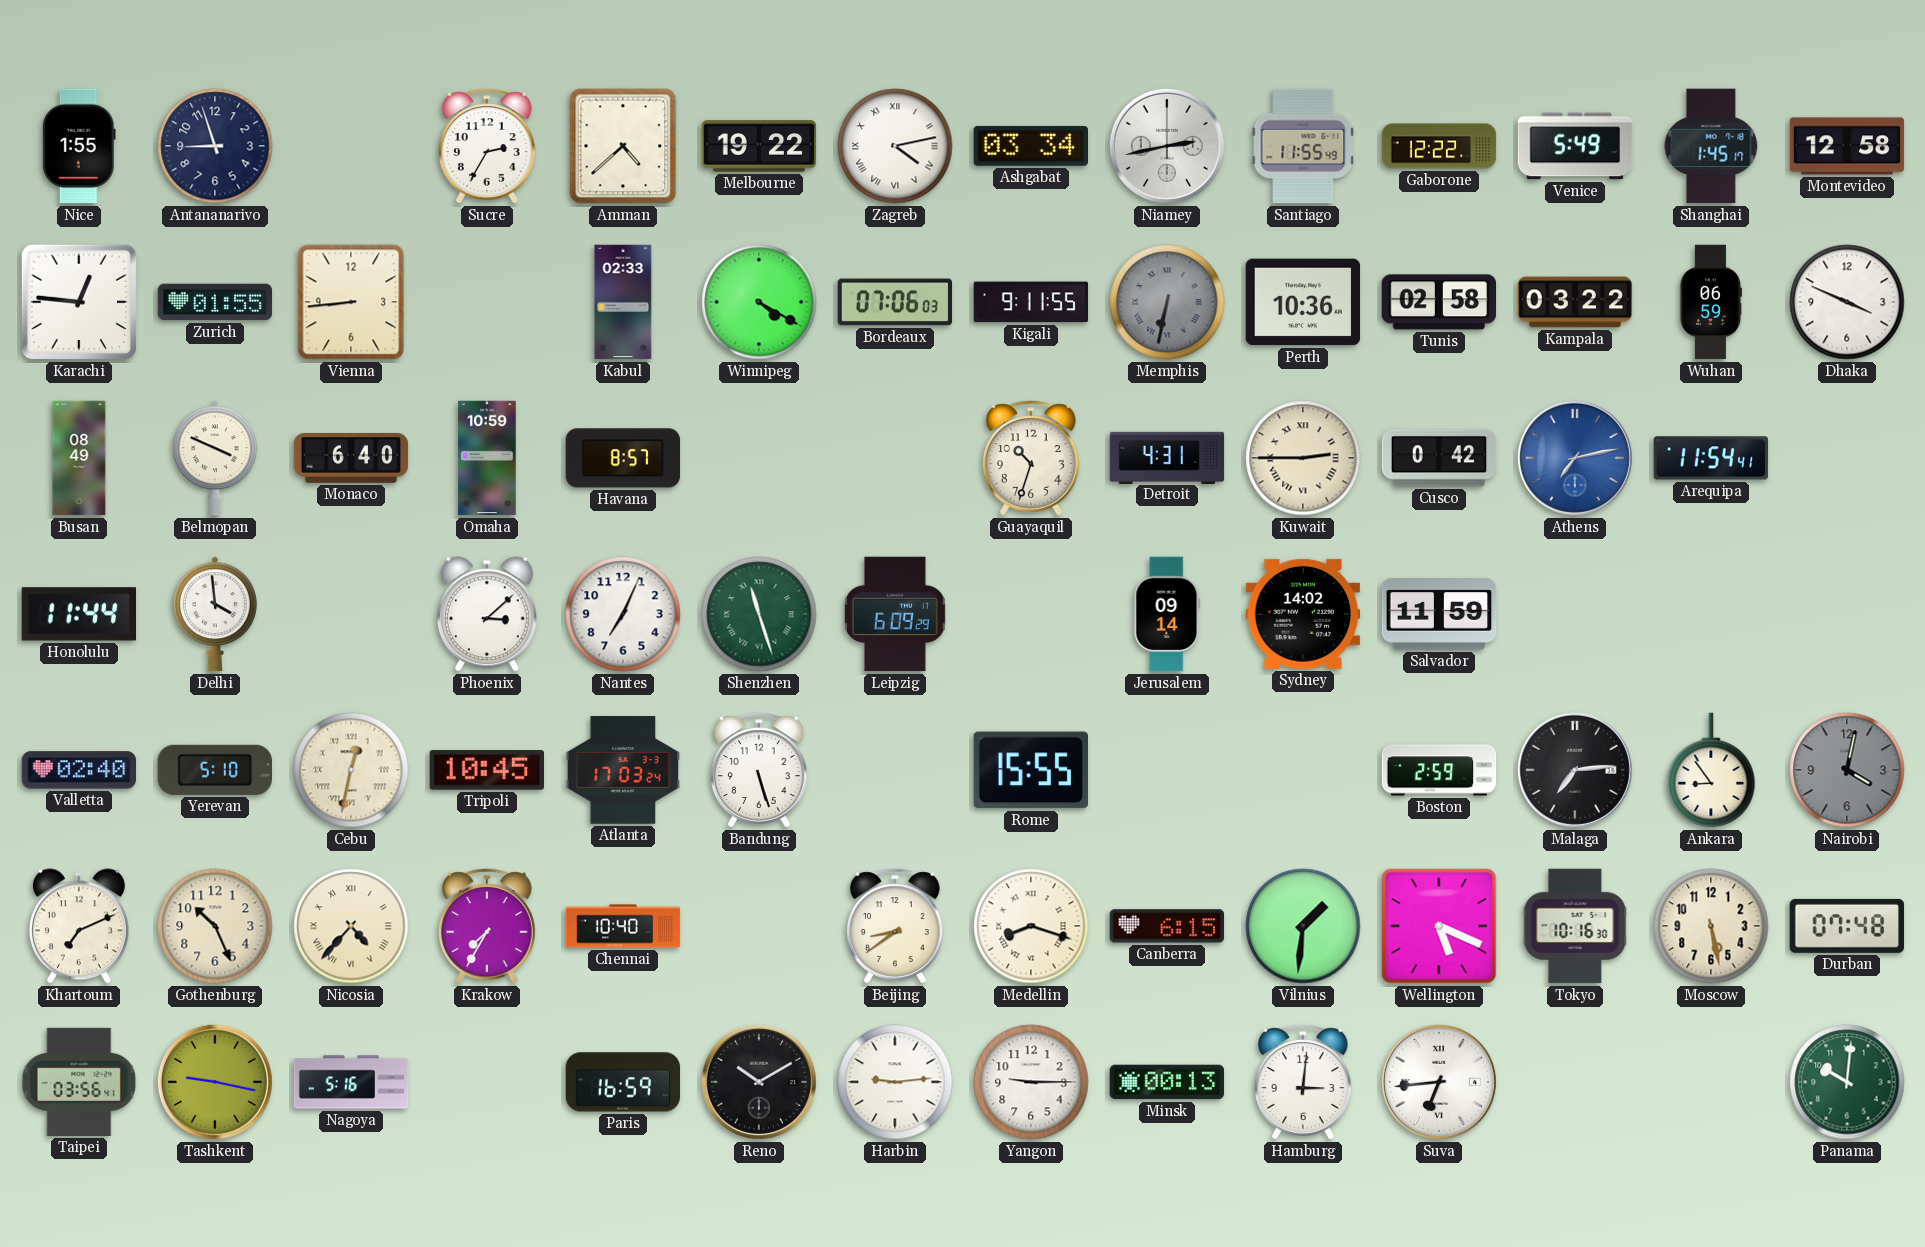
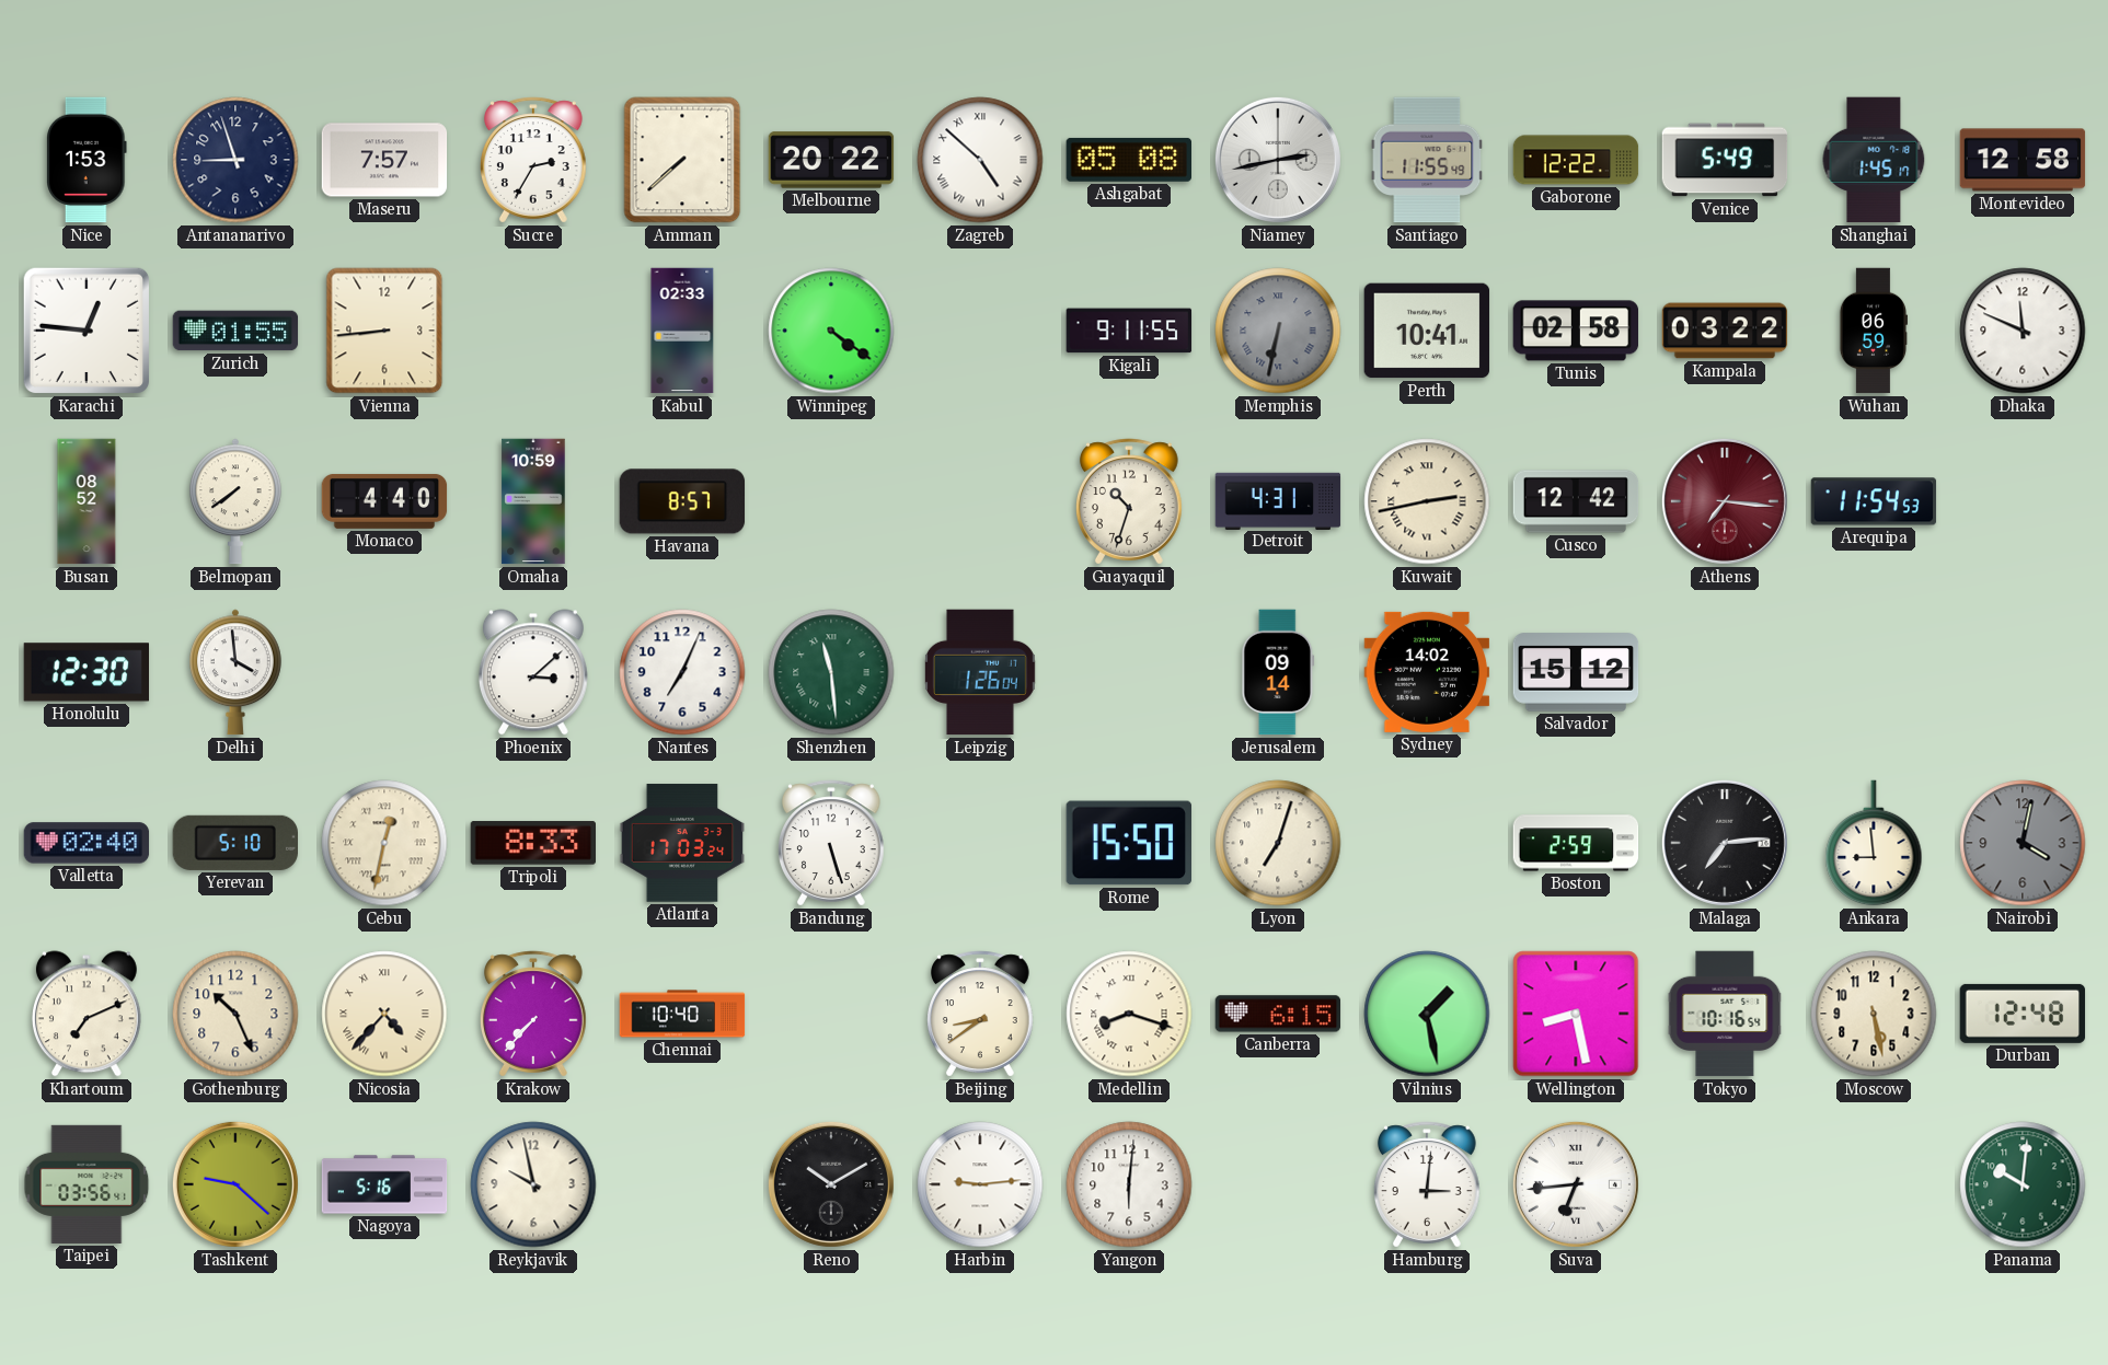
Nice: 1:55 -> 1:53
Maseru: none -> 7:57
Amman: 4:38 -> 7:38
Melbourne: 19:22 -> 20:22
Zagreb: 4:13 -> 4:52
Ashgabat: 03:34 -> 05:08
Winnipeg: 4:20 -> 4:21
Bordeaux: 07:06 -> none
Perth: 10:36 -> 10:41
Dhaka: 3:49 -> 11:49
Busan: 08:49 -> 08:52
Belmopan: 3:49 -> 7:39
Monaco: 6:40 -> 4:40
Kuwait: 2:45 -> 2:43
Cusco: 0:42 -> 12:42
Athens: 7:13 -> 7:16
Athens dial: blue -> burgundy
Arequipa: 11:54:41 -> 11:54:53
Honolulu: 11:44 -> 12:30
Shenzhen: 11:27 -> 11:29
Leipzig: 6:09 -> 1:26
Salvador: 11:59 -> 15:12
Tripoli: 10:45 -> 8:33
Rome: 15:55 -> 15:50
Lyon: none -> 7:03
Ankara: 8:54 -> 8:59
Krakow: 7:35 -> 7:37
Vilnius: 1:31 -> 1:28
Wellington: 5:19 -> 8:28
Tokyo: 10:16:30 -> 10:16:54
Durban: 07:48 -> 12:48
Tashkent: 9:17 -> 9:22
Reykjavik: none -> 9:58
Paris: 16:59 -> none
Yangon: 9:15 -> 6:01
Minsk: 00:13 -> none
